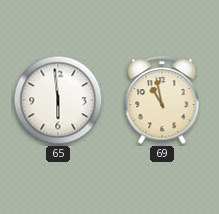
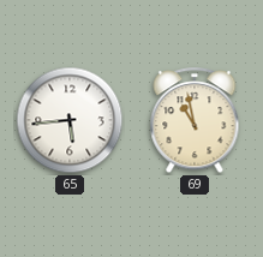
65: 5:59 -> 5:44
